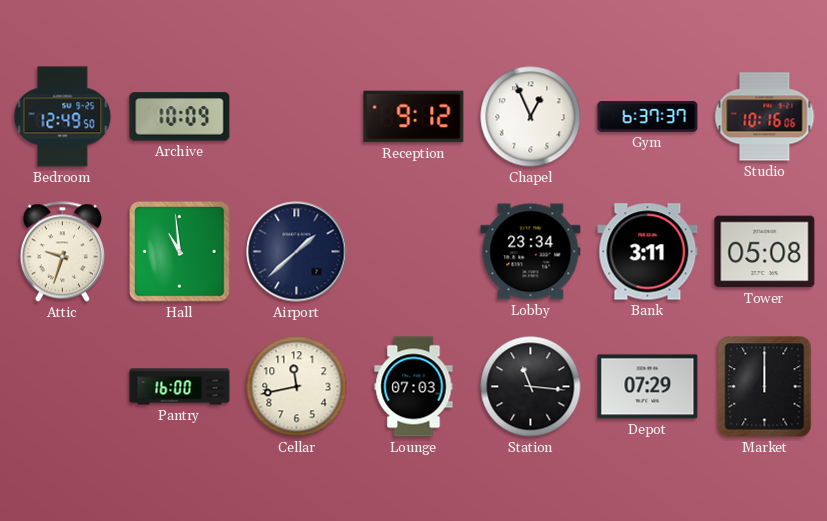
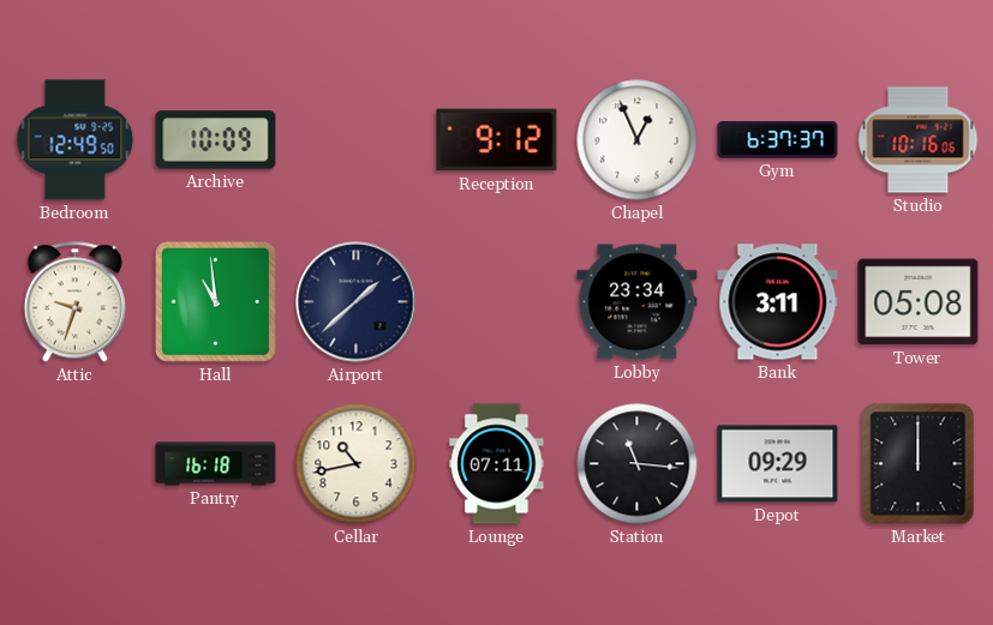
Pantry: 16:00 -> 16:18
Cellar: 11:43 -> 10:43
Lounge: 07:03 -> 07:11
Depot: 07:29 -> 09:29
